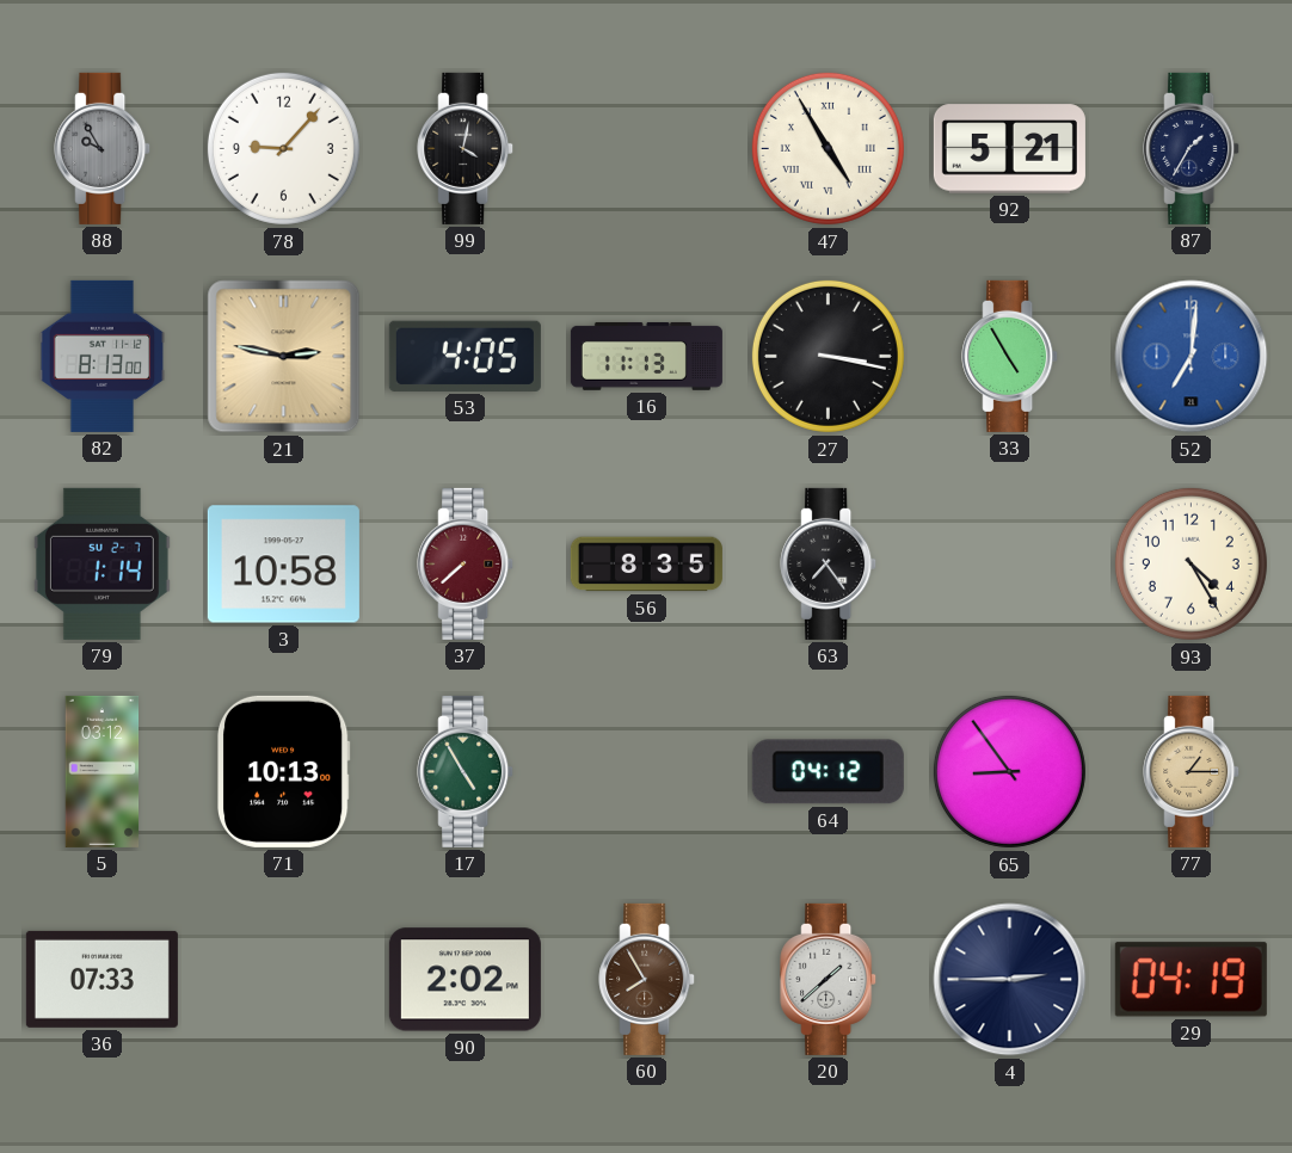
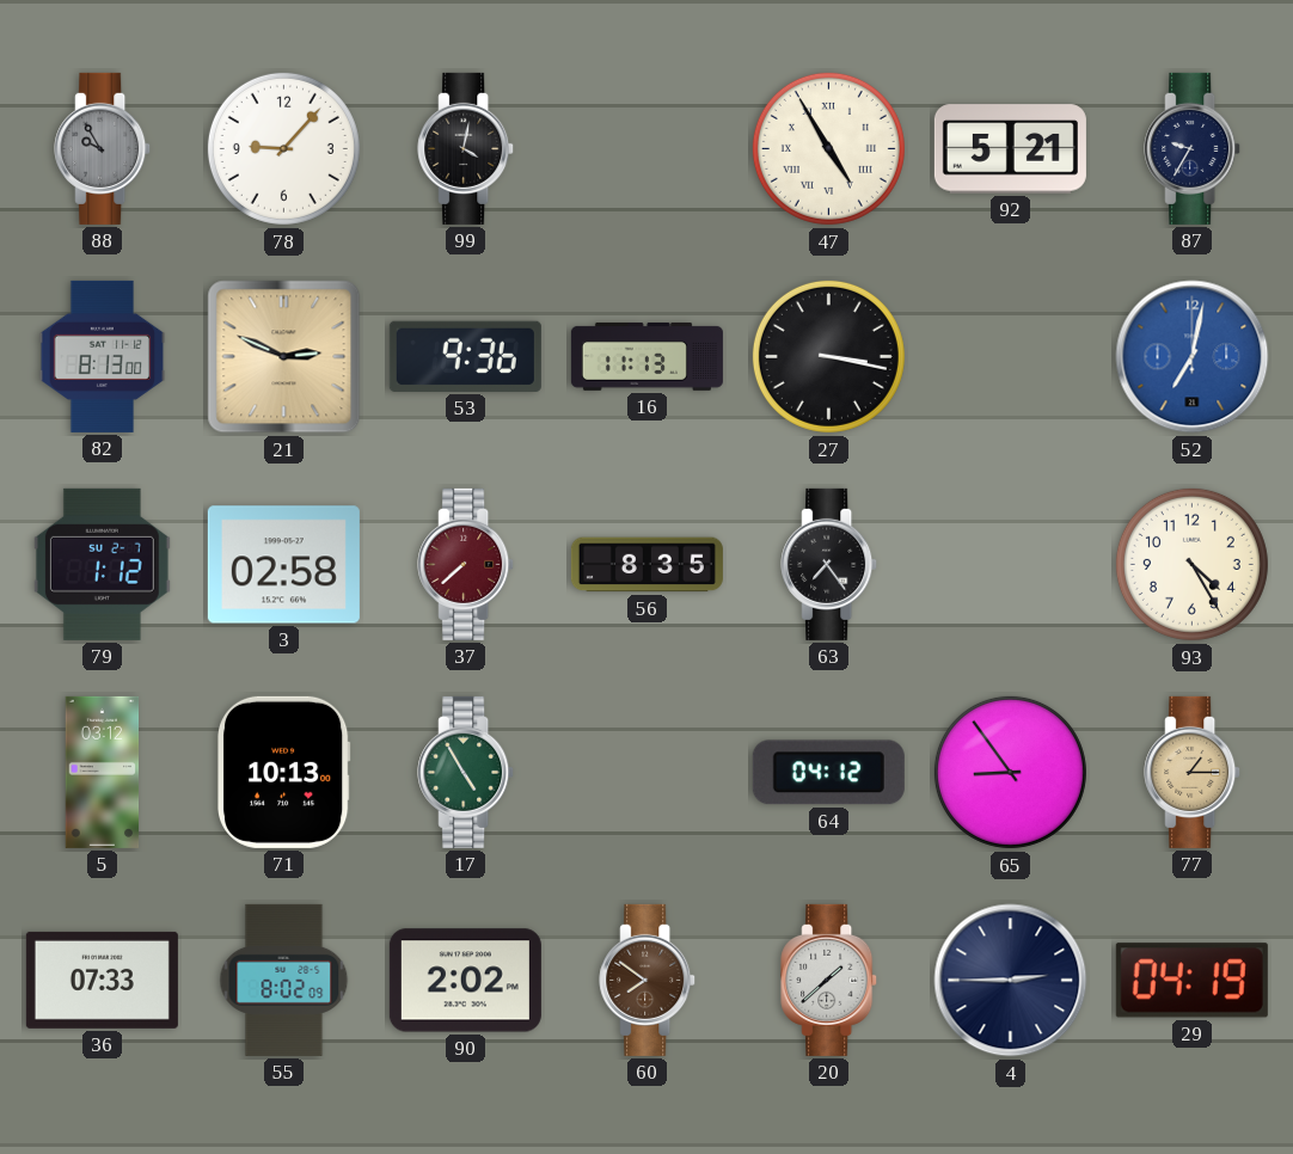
87: 1:35 -> 9:35
21: 2:47 -> 2:49
53: 4:05 -> 9:36
33: 4:55 -> none
52: 7:01 -> 7:02
79: 1:14 -> 1:12
3: 10:58 -> 02:58
55: none -> 8:02
60: 7:55 -> 7:51
